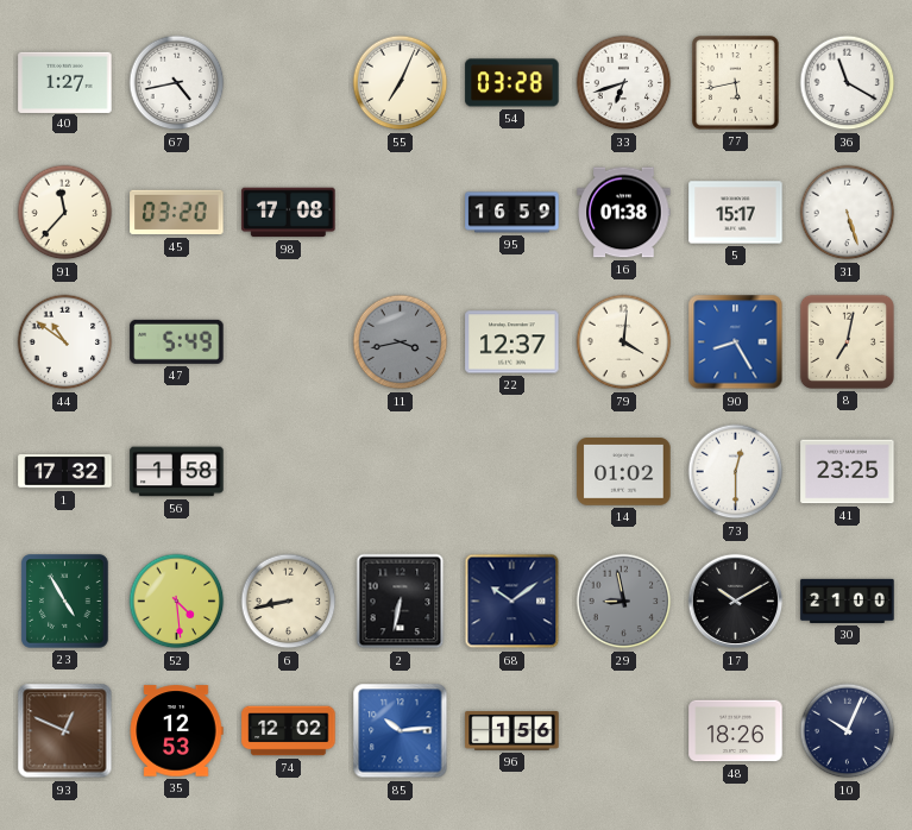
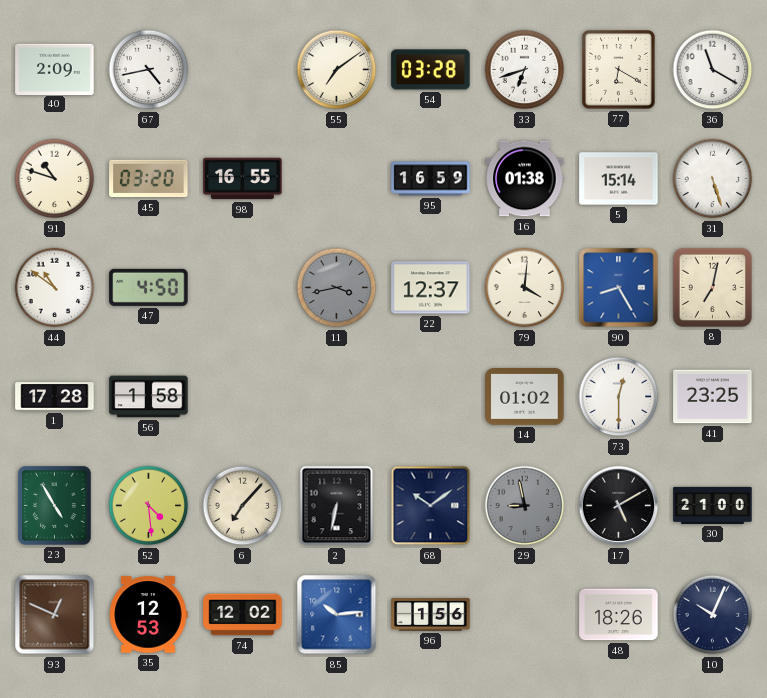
40: 1:27 -> 2:09
55: 7:04 -> 7:09
77: 5:43 -> 6:20
91: 11:37 -> 10:48
98: 17:08 -> 16:55
5: 15:17 -> 15:14
47: 5:49 -> 4:50
1: 17:32 -> 17:28
6: 8:43 -> 7:07
17: 10:10 -> 5:10
